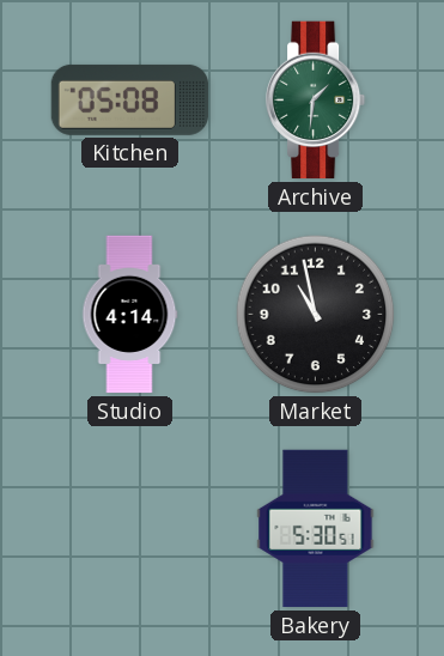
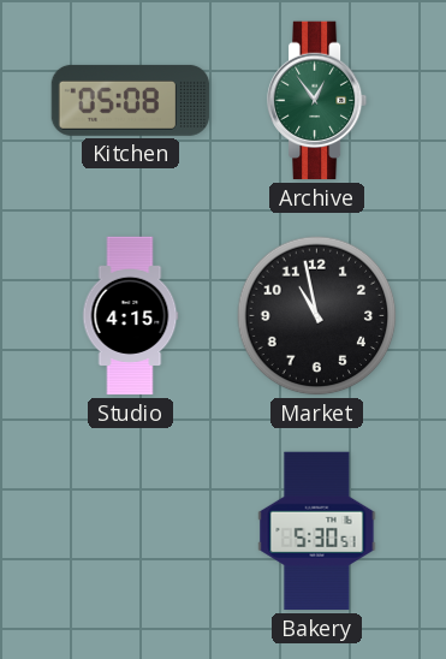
Archive: 1:31 -> 12:54
Studio: 4:14 -> 4:15
